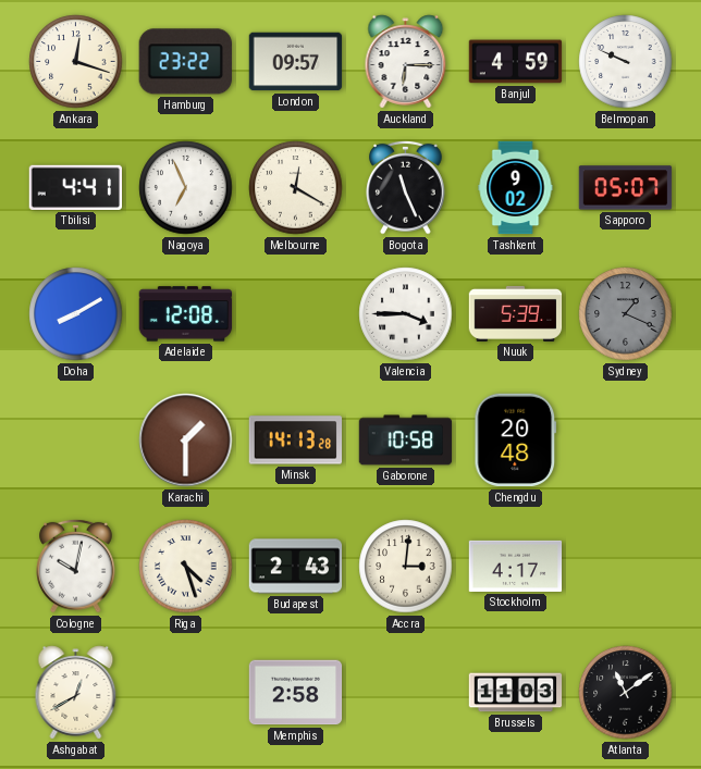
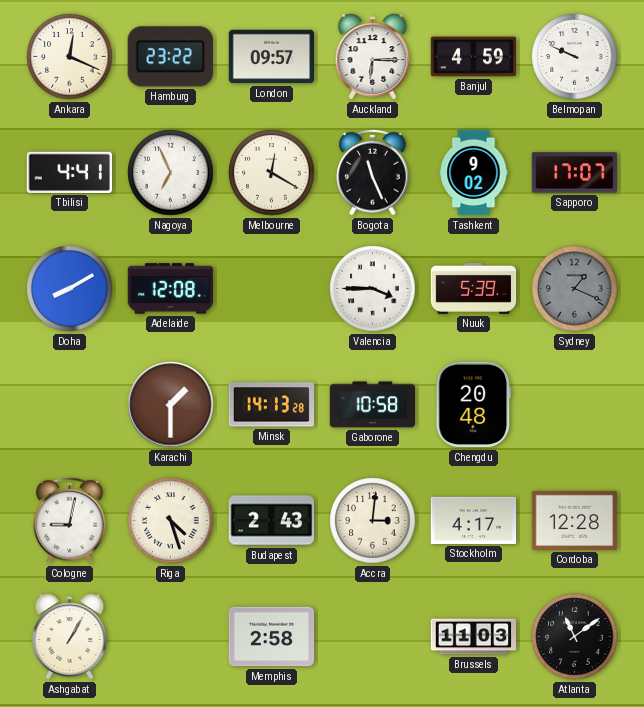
Ankara: 12:18 -> 12:19
Sapporo: 05:07 -> 17:07
Cologne: 10:02 -> 9:02
Cordoba: none -> 12:28
Ashgabat: 12:40 -> 1:05
